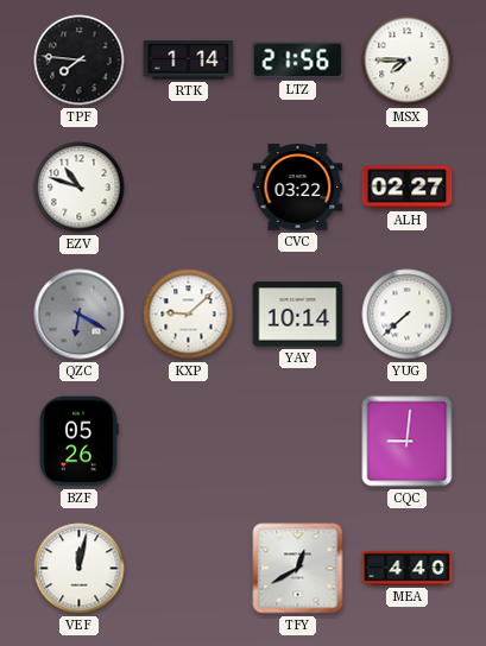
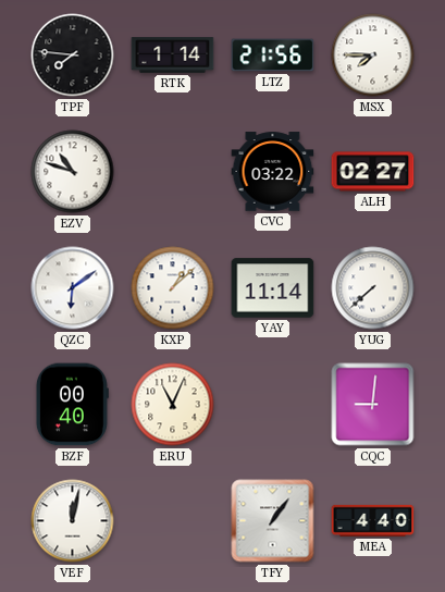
QZC: 6:20 -> 6:09
QZC dial: grey -> white
KXP: 9:08 -> 1:08
YAY: 10:14 -> 11:14
BZF: 05:26 -> 00:40
ERU: none -> 11:04
TFY: 12:40 -> 1:06
